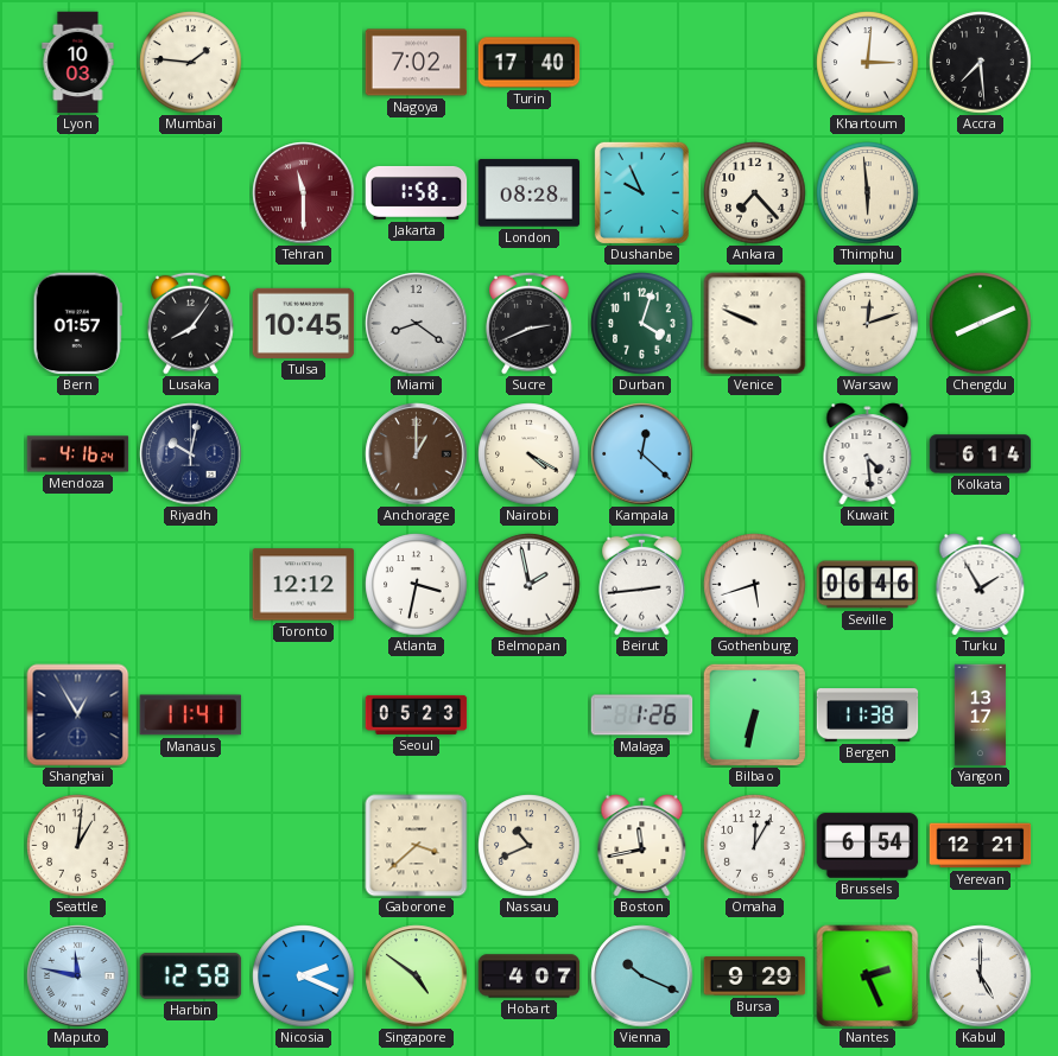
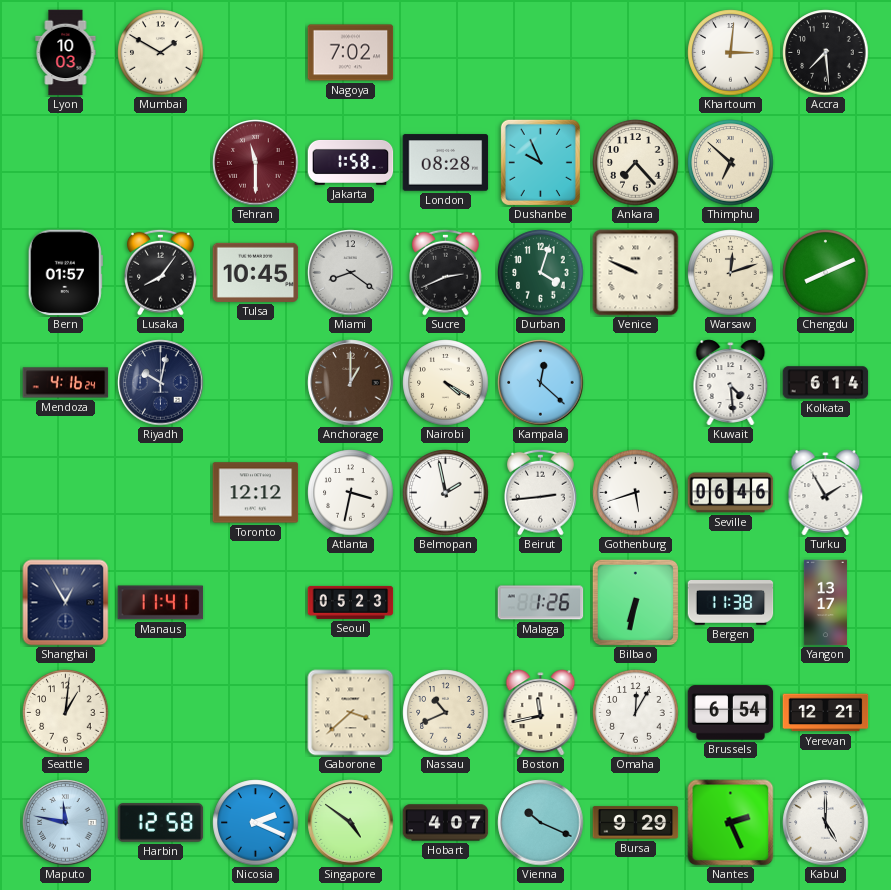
Mumbai: 1:46 -> 1:50
Turin: 17:40 -> none
Thimphu: 5:59 -> 6:52
